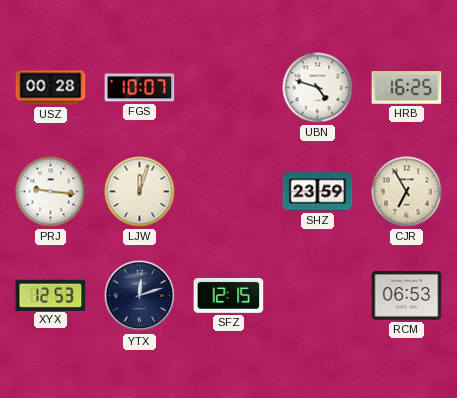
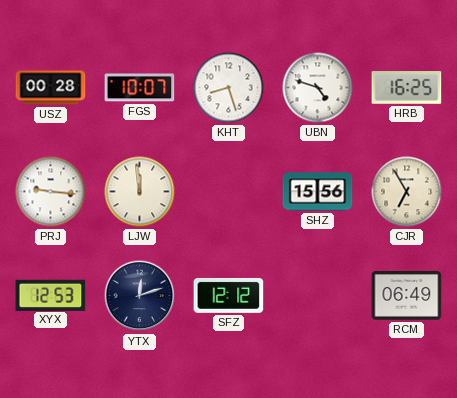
KHT: none -> 8:27
LJW: 12:03 -> 11:59
SHZ: 23:59 -> 15:56
SFZ: 12:15 -> 12:12
RCM: 06:53 -> 06:49
